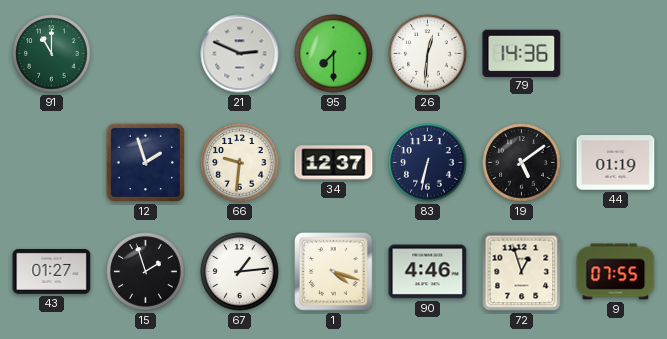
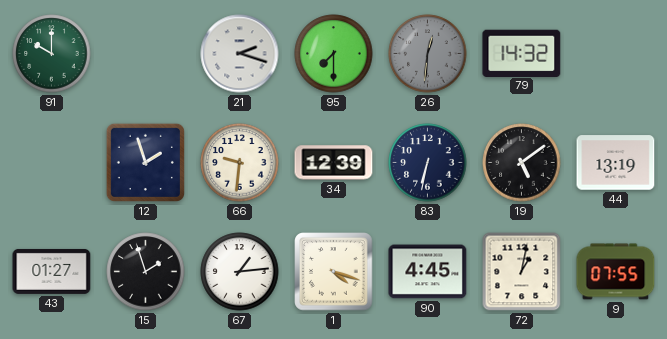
91: 11:00 -> 10:00
21: 2:49 -> 2:18
26 dial: white -> grey
79: 14:36 -> 14:32
34: 12:37 -> 12:39
44: 01:19 -> 13:19
90: 4:46 -> 4:45
72: 12:57 -> 1:02
